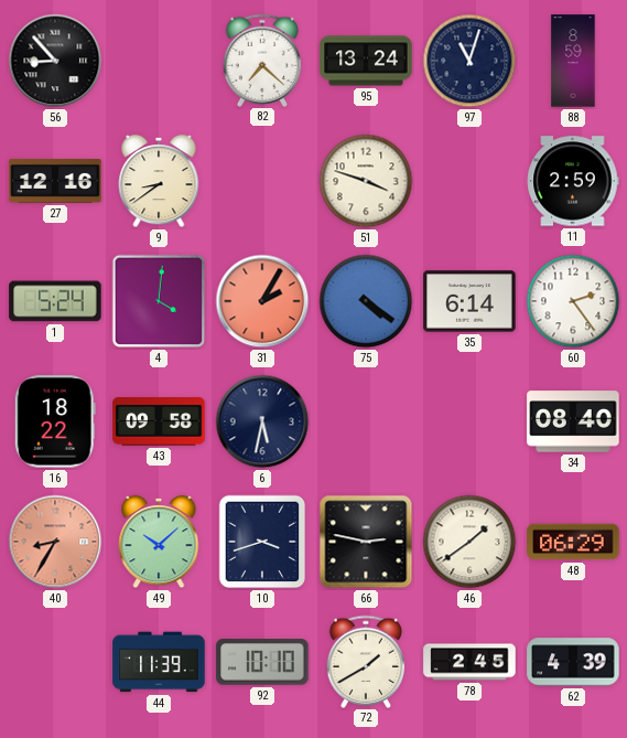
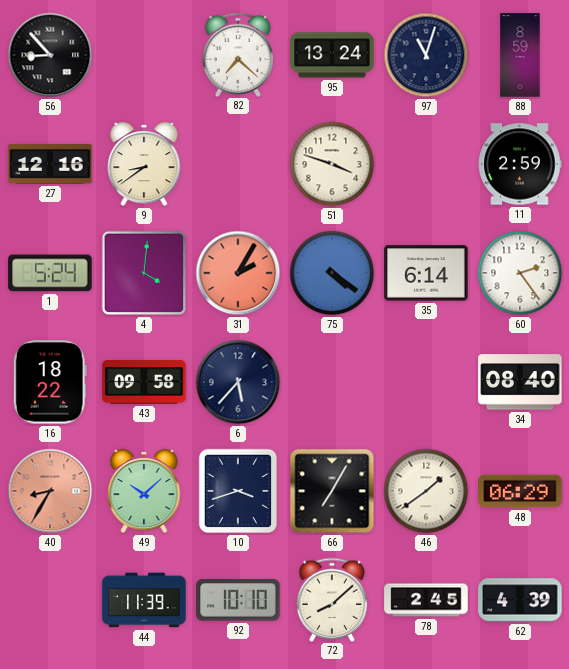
6: 5:32 -> 5:37
66: 2:47 -> 7:05
72: 1:40 -> 8:08
